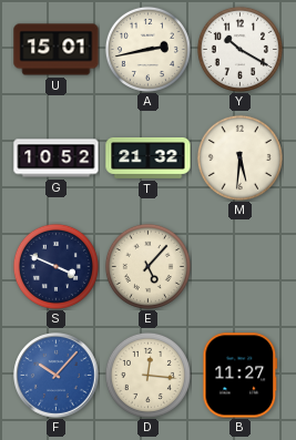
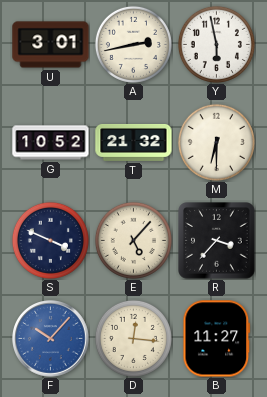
U: 15:01 -> 3:01
Y: 10:20 -> 5:58
M: 5:31 -> 6:30
R: none -> 3:37
